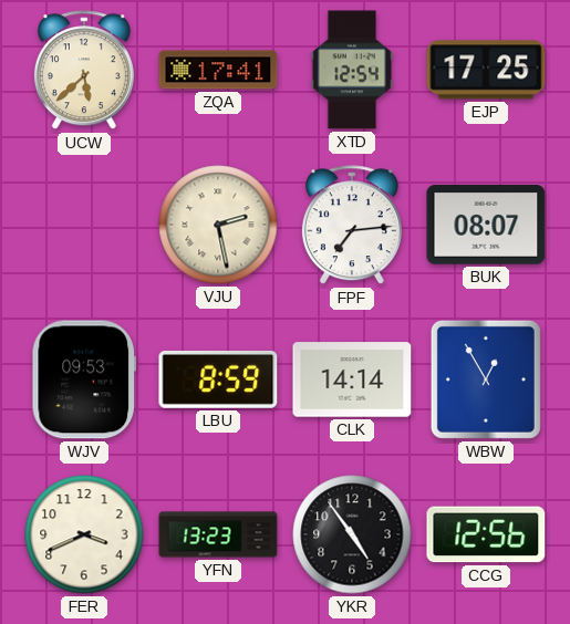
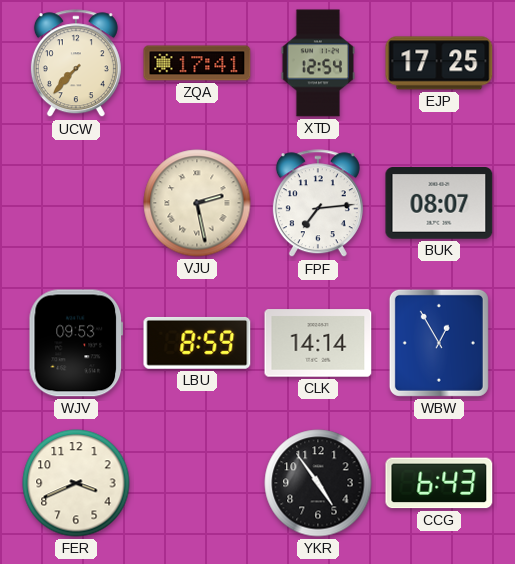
UCW: 5:38 -> 7:37
YFN: 13:23 -> none
CCG: 12:56 -> 6:43
